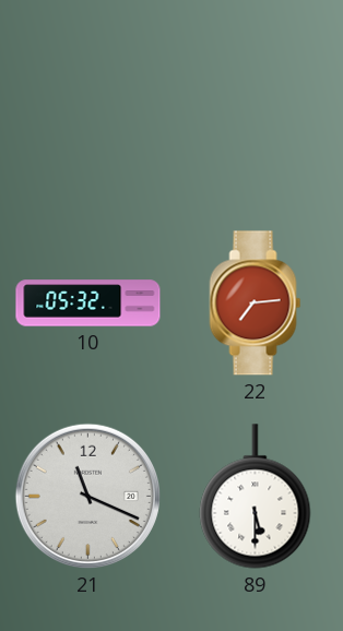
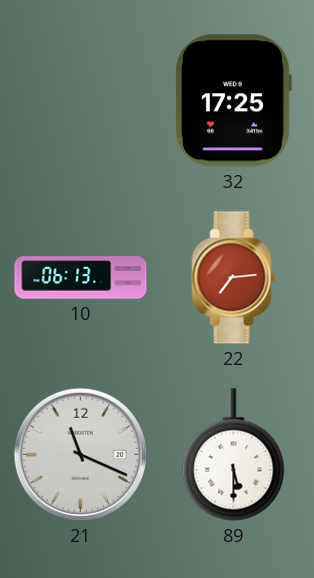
32: none -> 17:25
10: 05:32 -> 06:13
